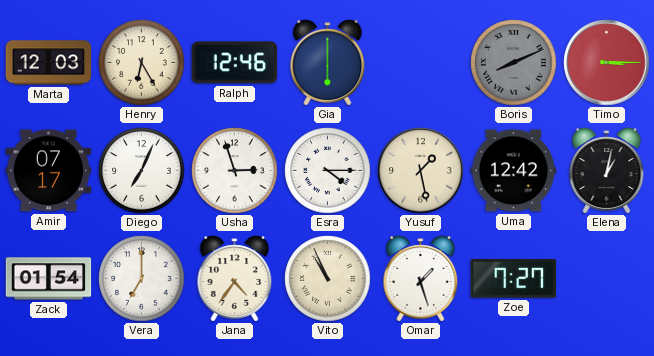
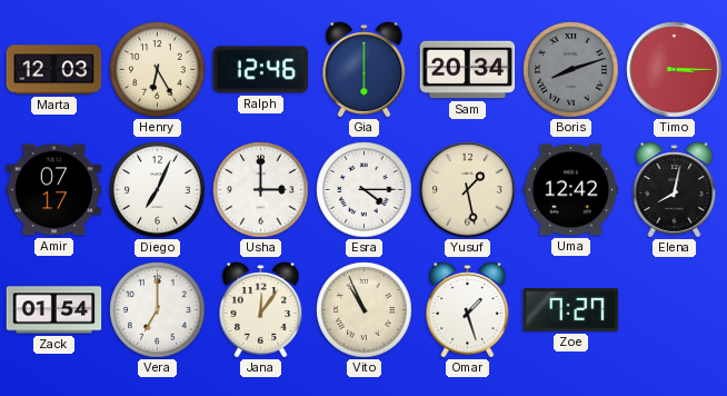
Sam: none -> 20:34
Boris: 8:11 -> 8:12
Usha: 2:57 -> 3:00
Elena: 1:02 -> 8:02
Jana: 4:36 -> 12:06
